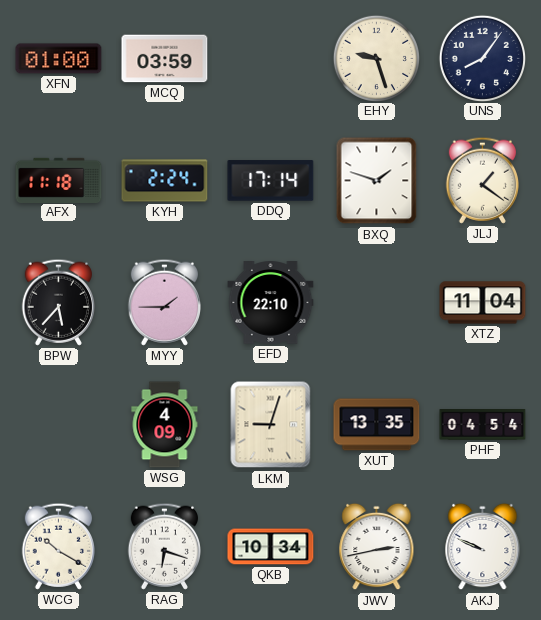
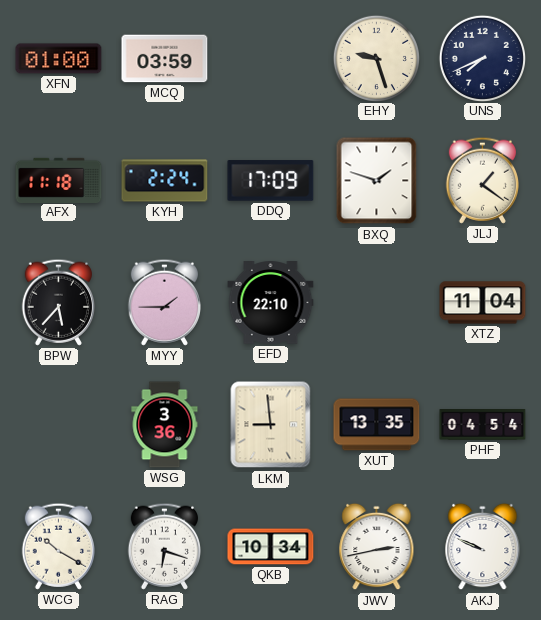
UNS: 8:06 -> 7:41
DDQ: 17:14 -> 17:09
WSG: 4:09 -> 3:36
LKM: 9:03 -> 8:59
